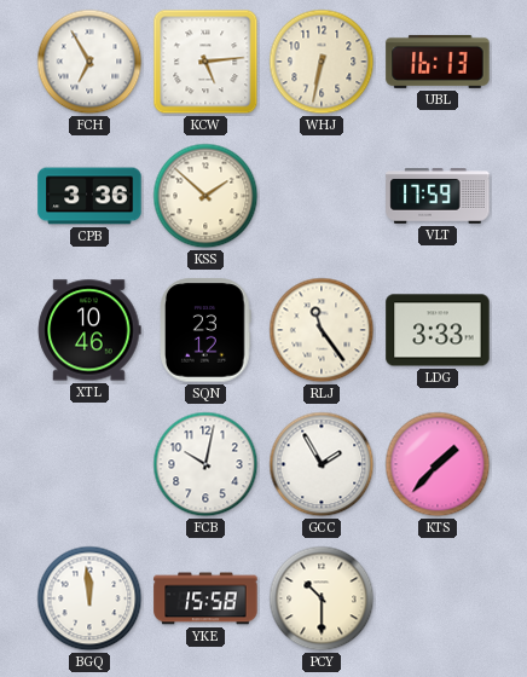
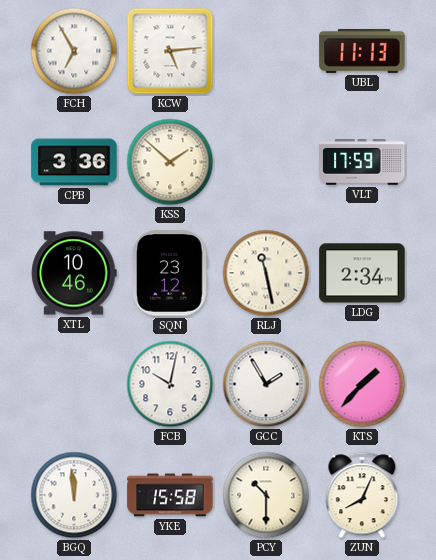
WHJ: 6:32 -> none
UBL: 16:13 -> 11:13
RLJ: 11:24 -> 11:28
LDG: 3:33 -> 2:34
ZUN: none -> 8:04
